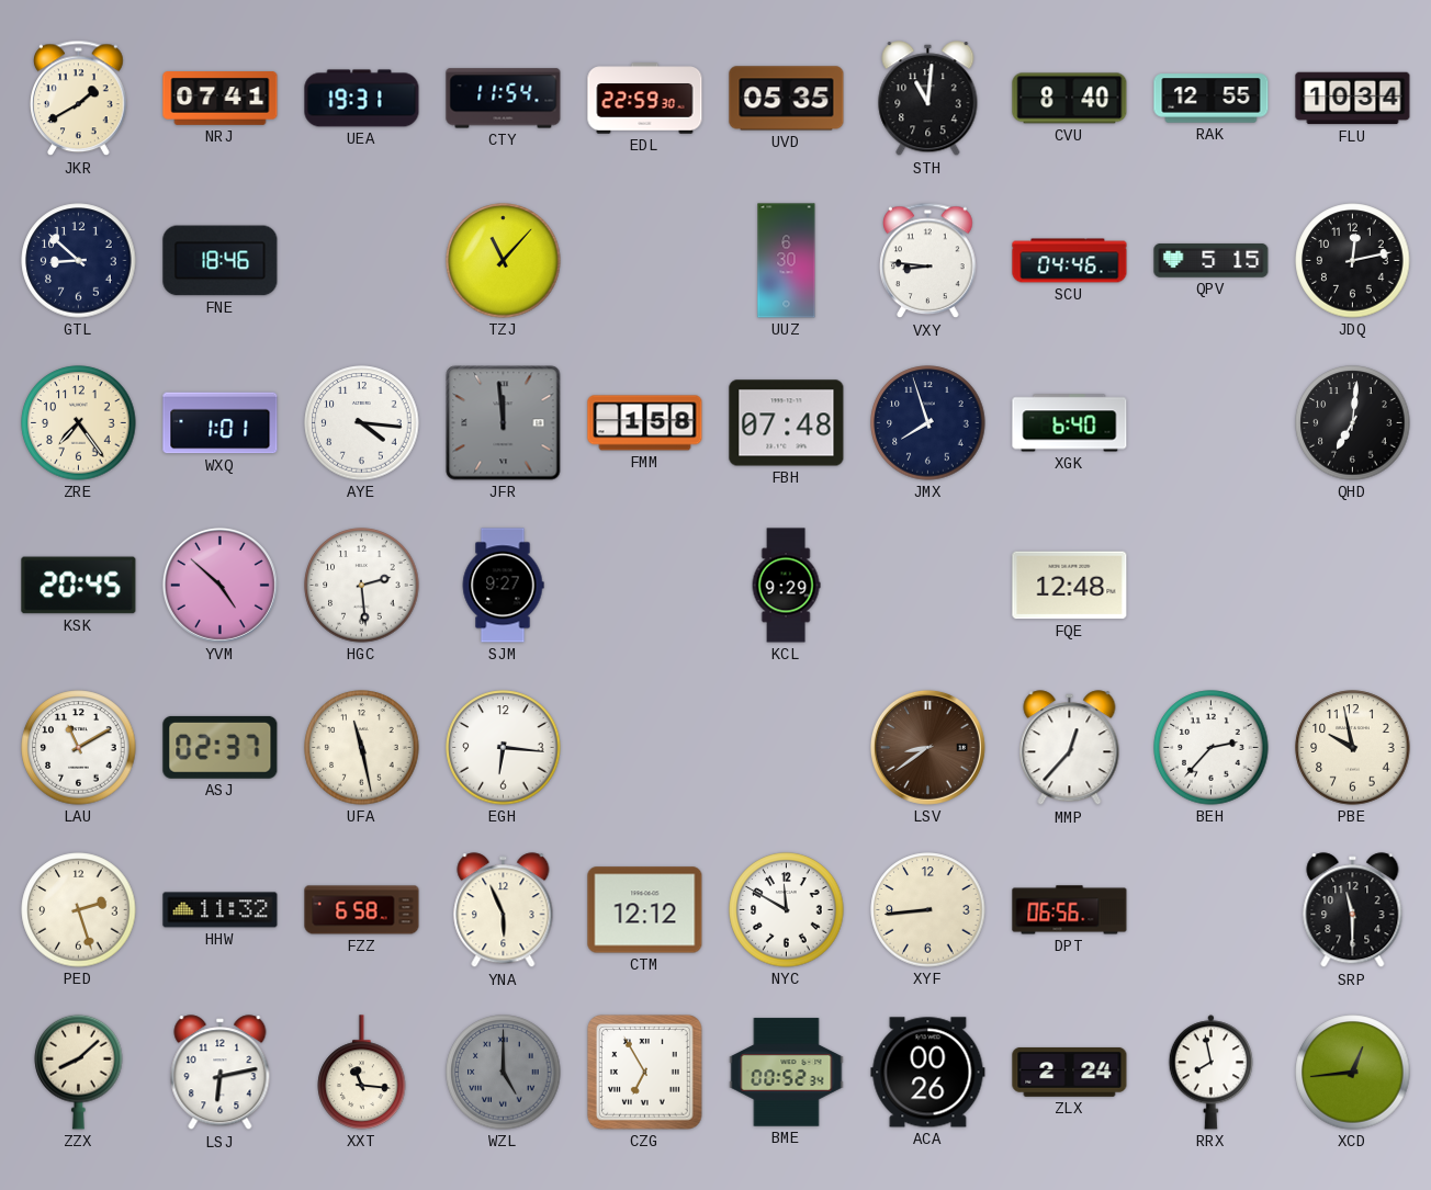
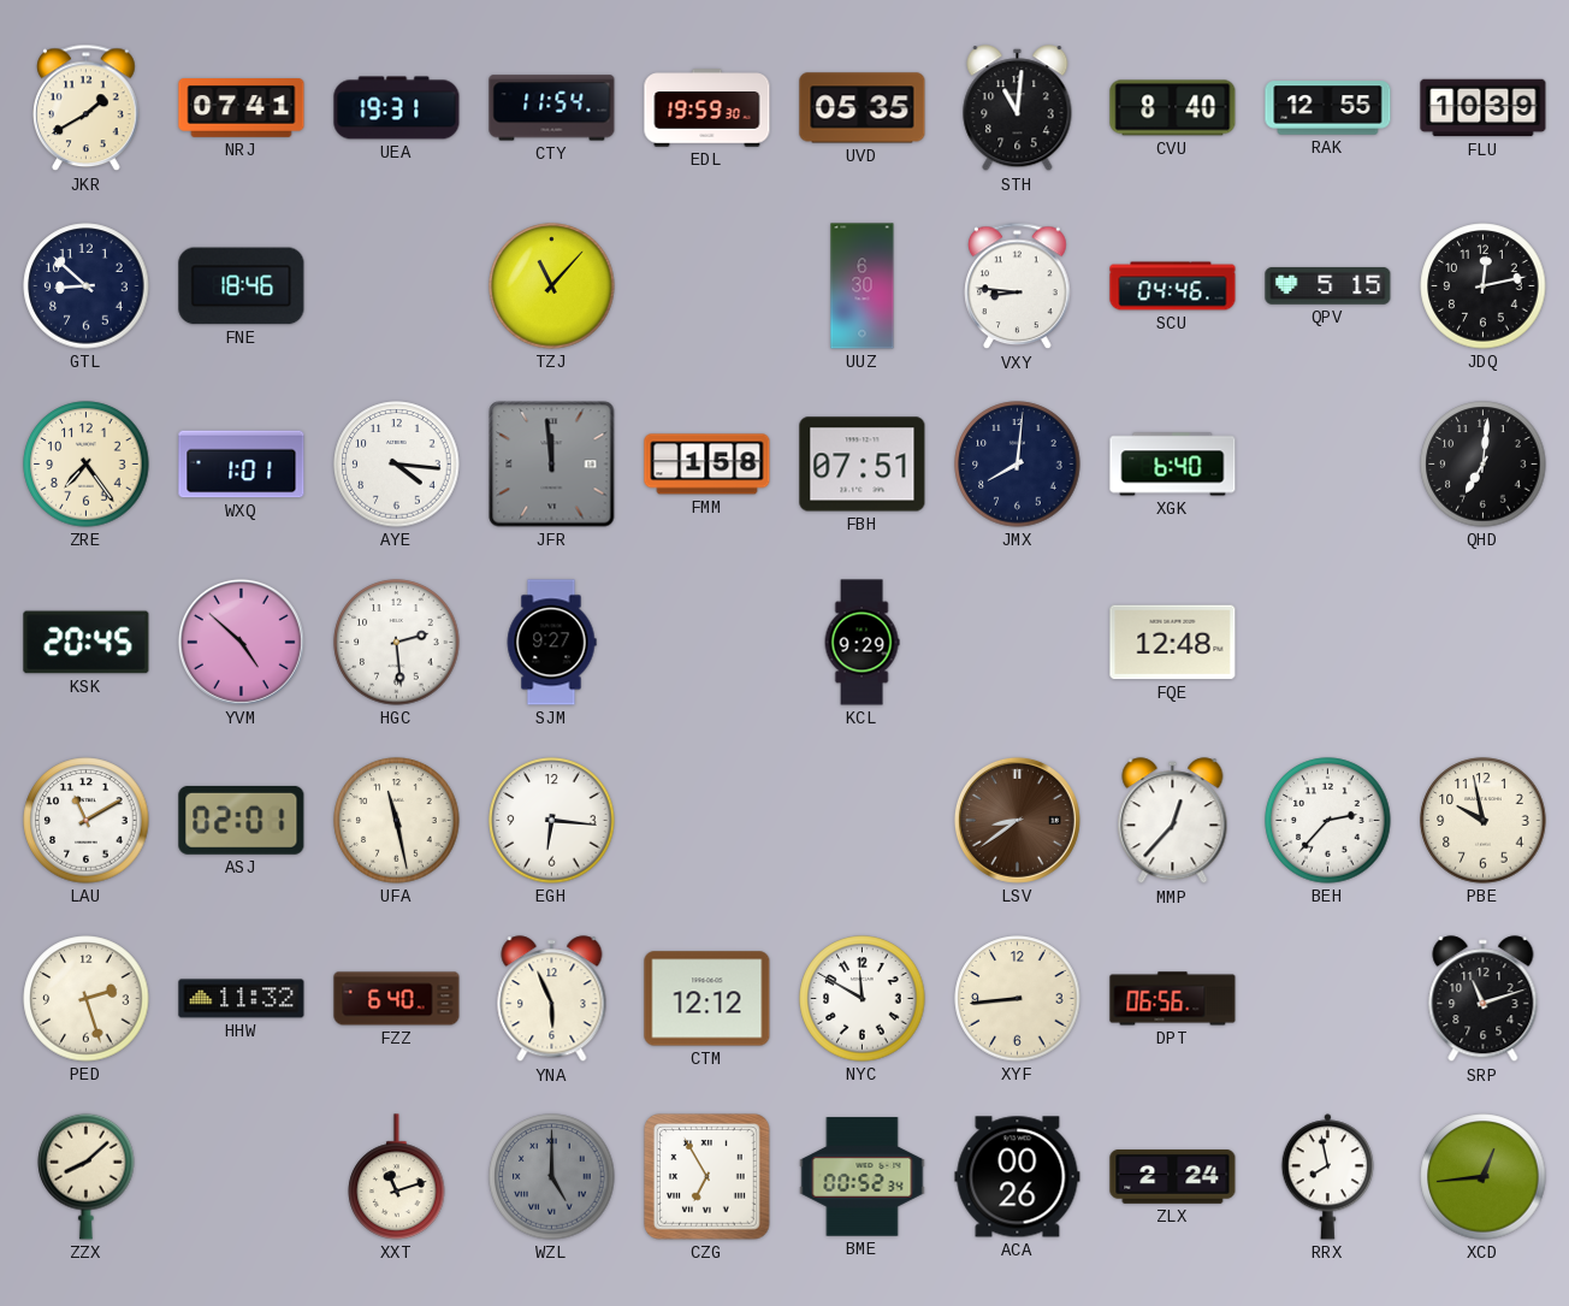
EDL: 22:59 -> 19:59
FLU: 10:34 -> 10:39
FBH: 07:48 -> 07:51
JMX: 7:57 -> 8:01
ASJ: 02:37 -> 02:01
FZZ: 6:58 -> 6:40
SRP: 11:30 -> 11:12
LSJ: 6:13 -> none
XXT: 11:16 -> 11:12
